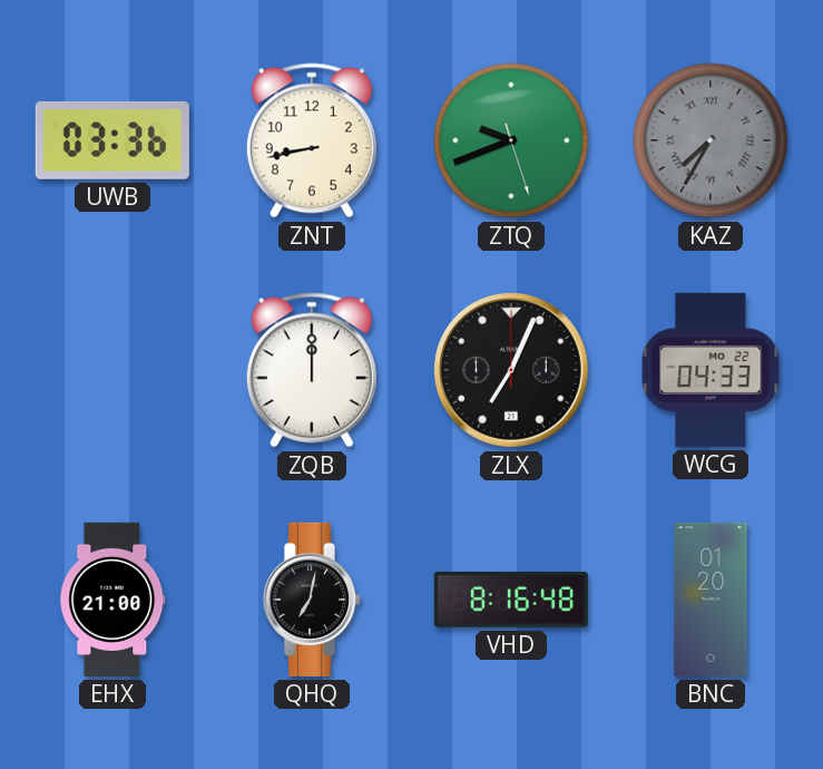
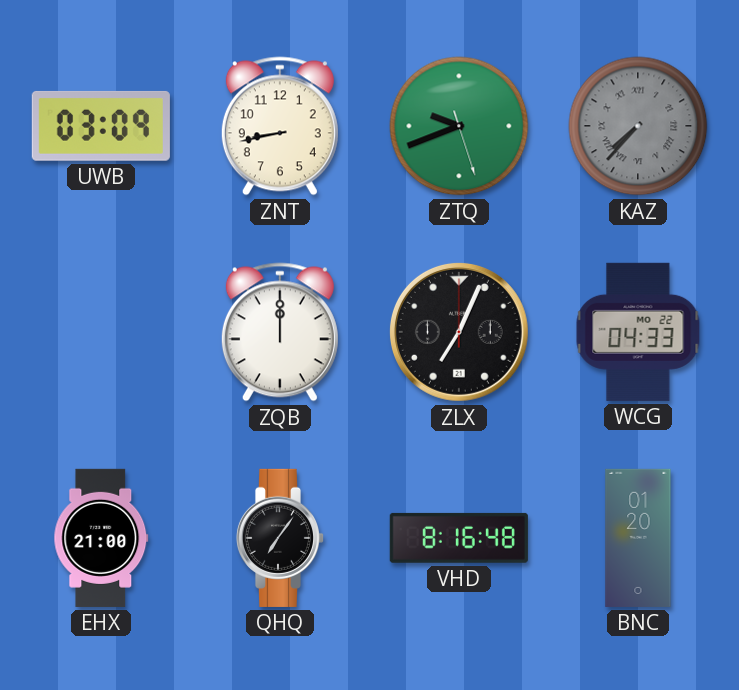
UWB: 03:36 -> 03:09
KAZ: 7:35 -> 7:37
QHQ: 7:02 -> 7:06
